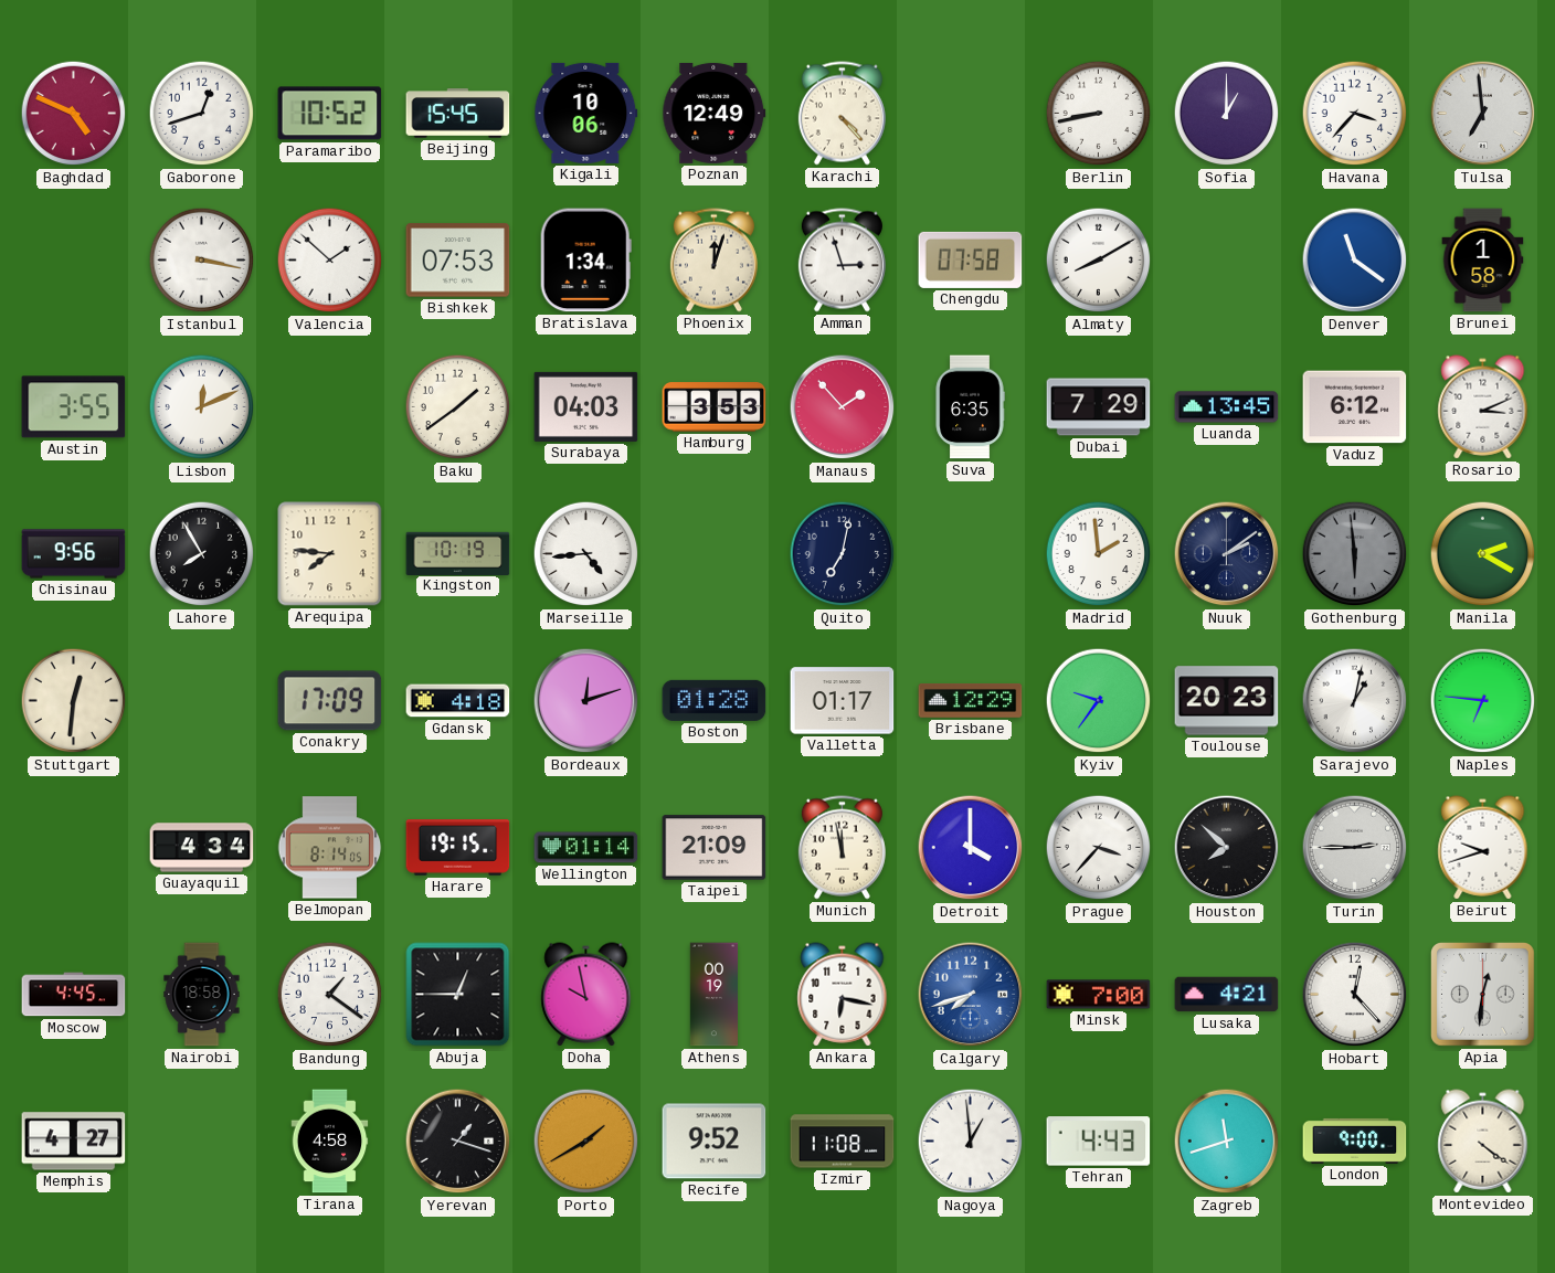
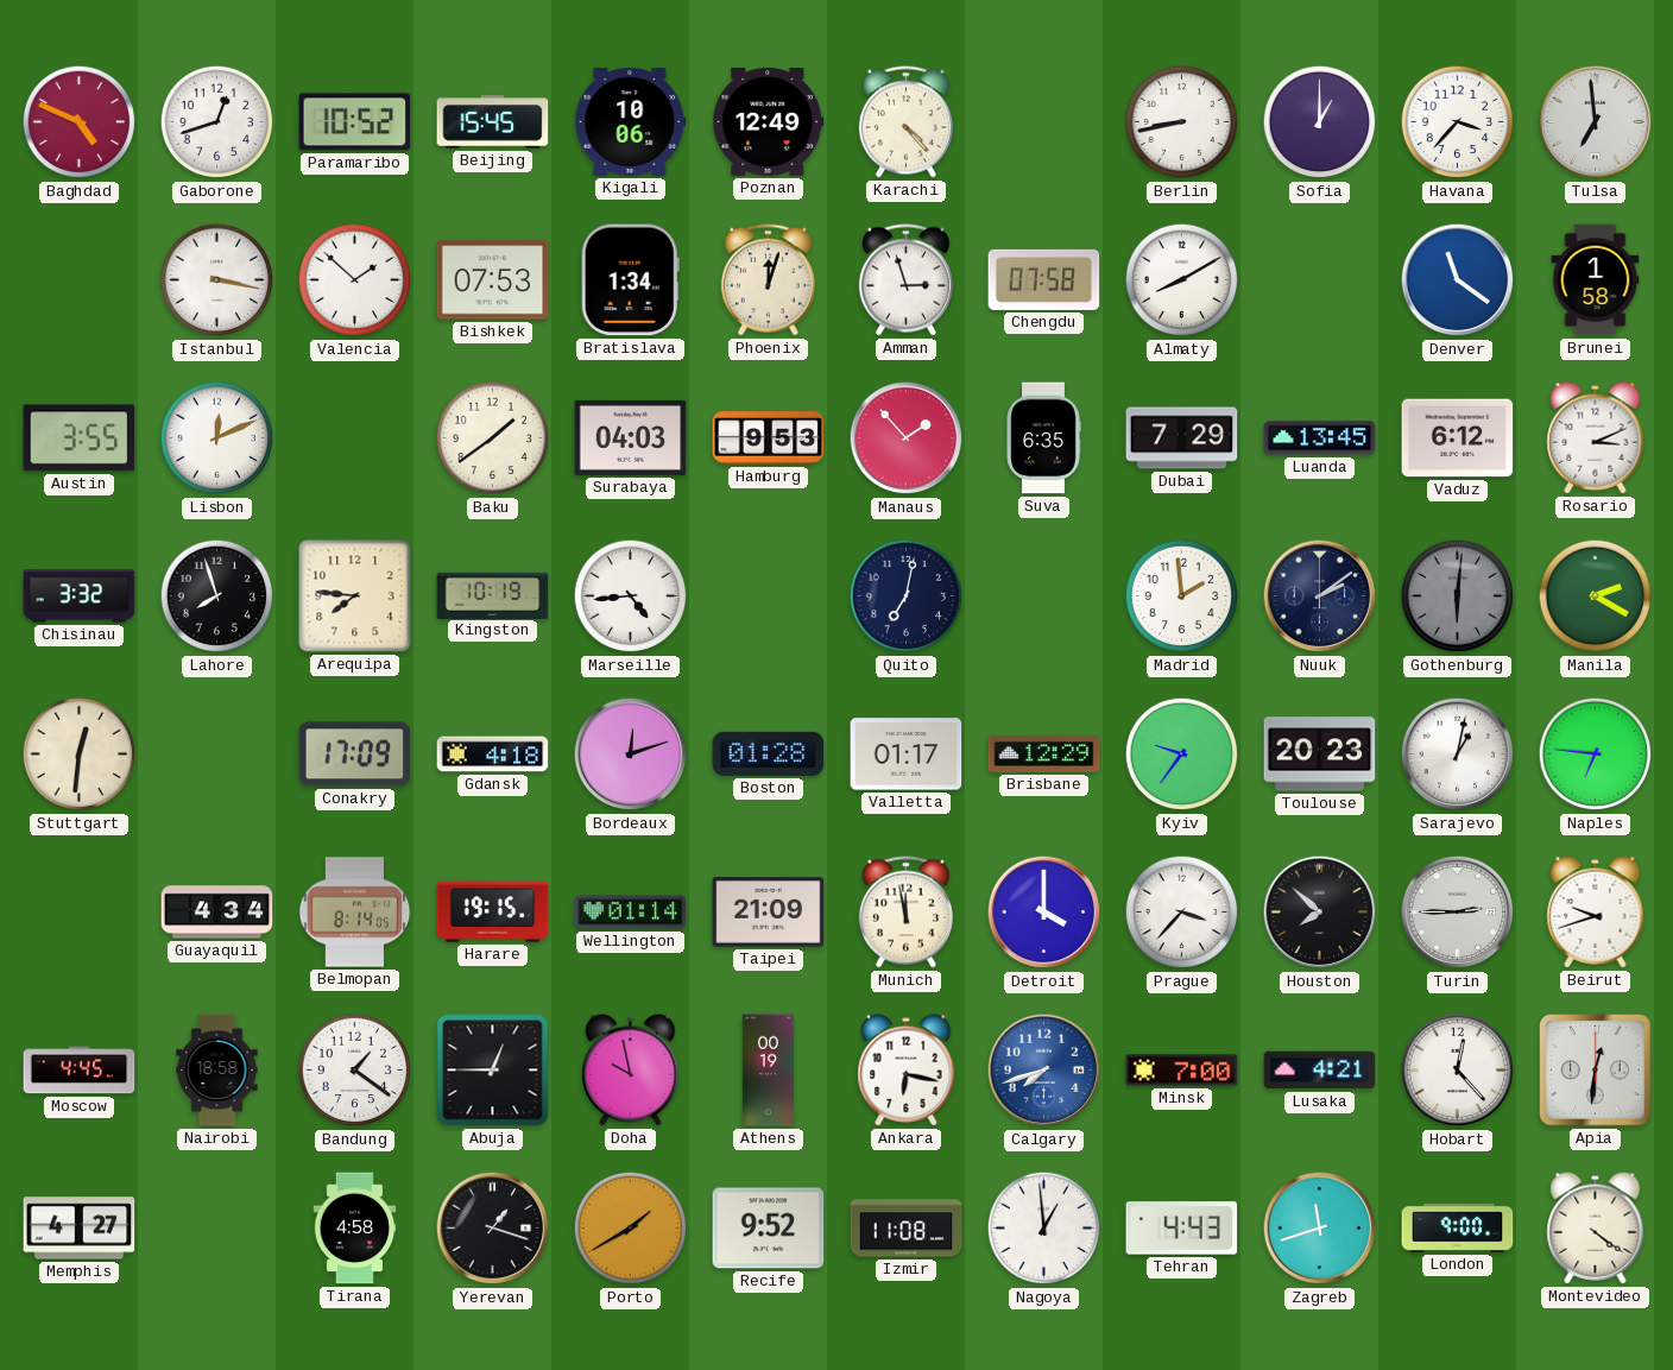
Hamburg: 3:53 -> 9:53
Chisinau: 9:56 -> 3:32
Lahore: 7:55 -> 7:57
Gothenburg: 5:59 -> 6:01
